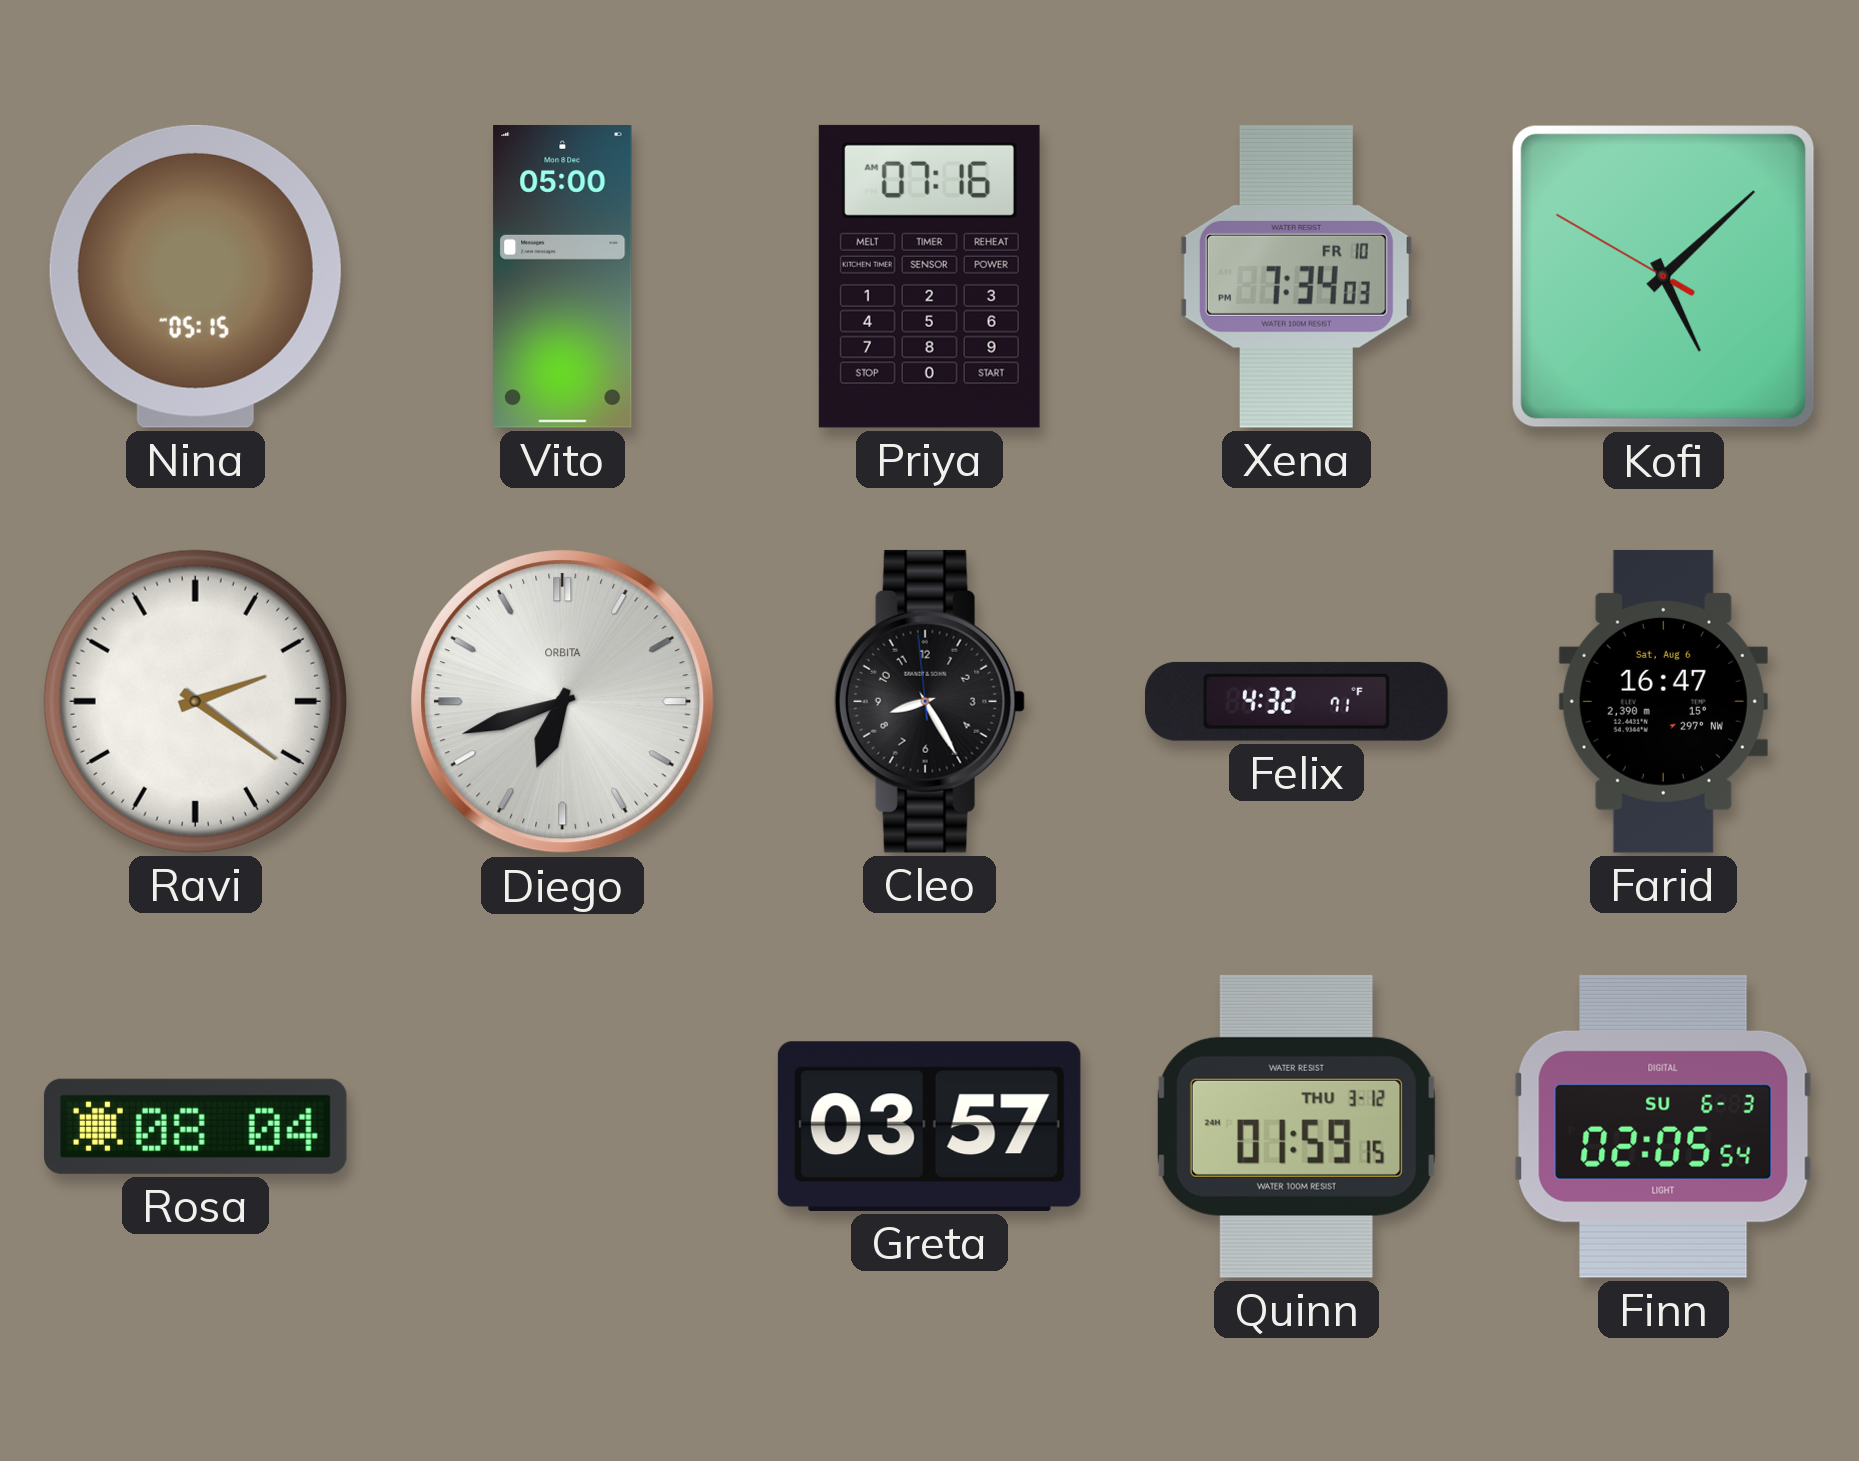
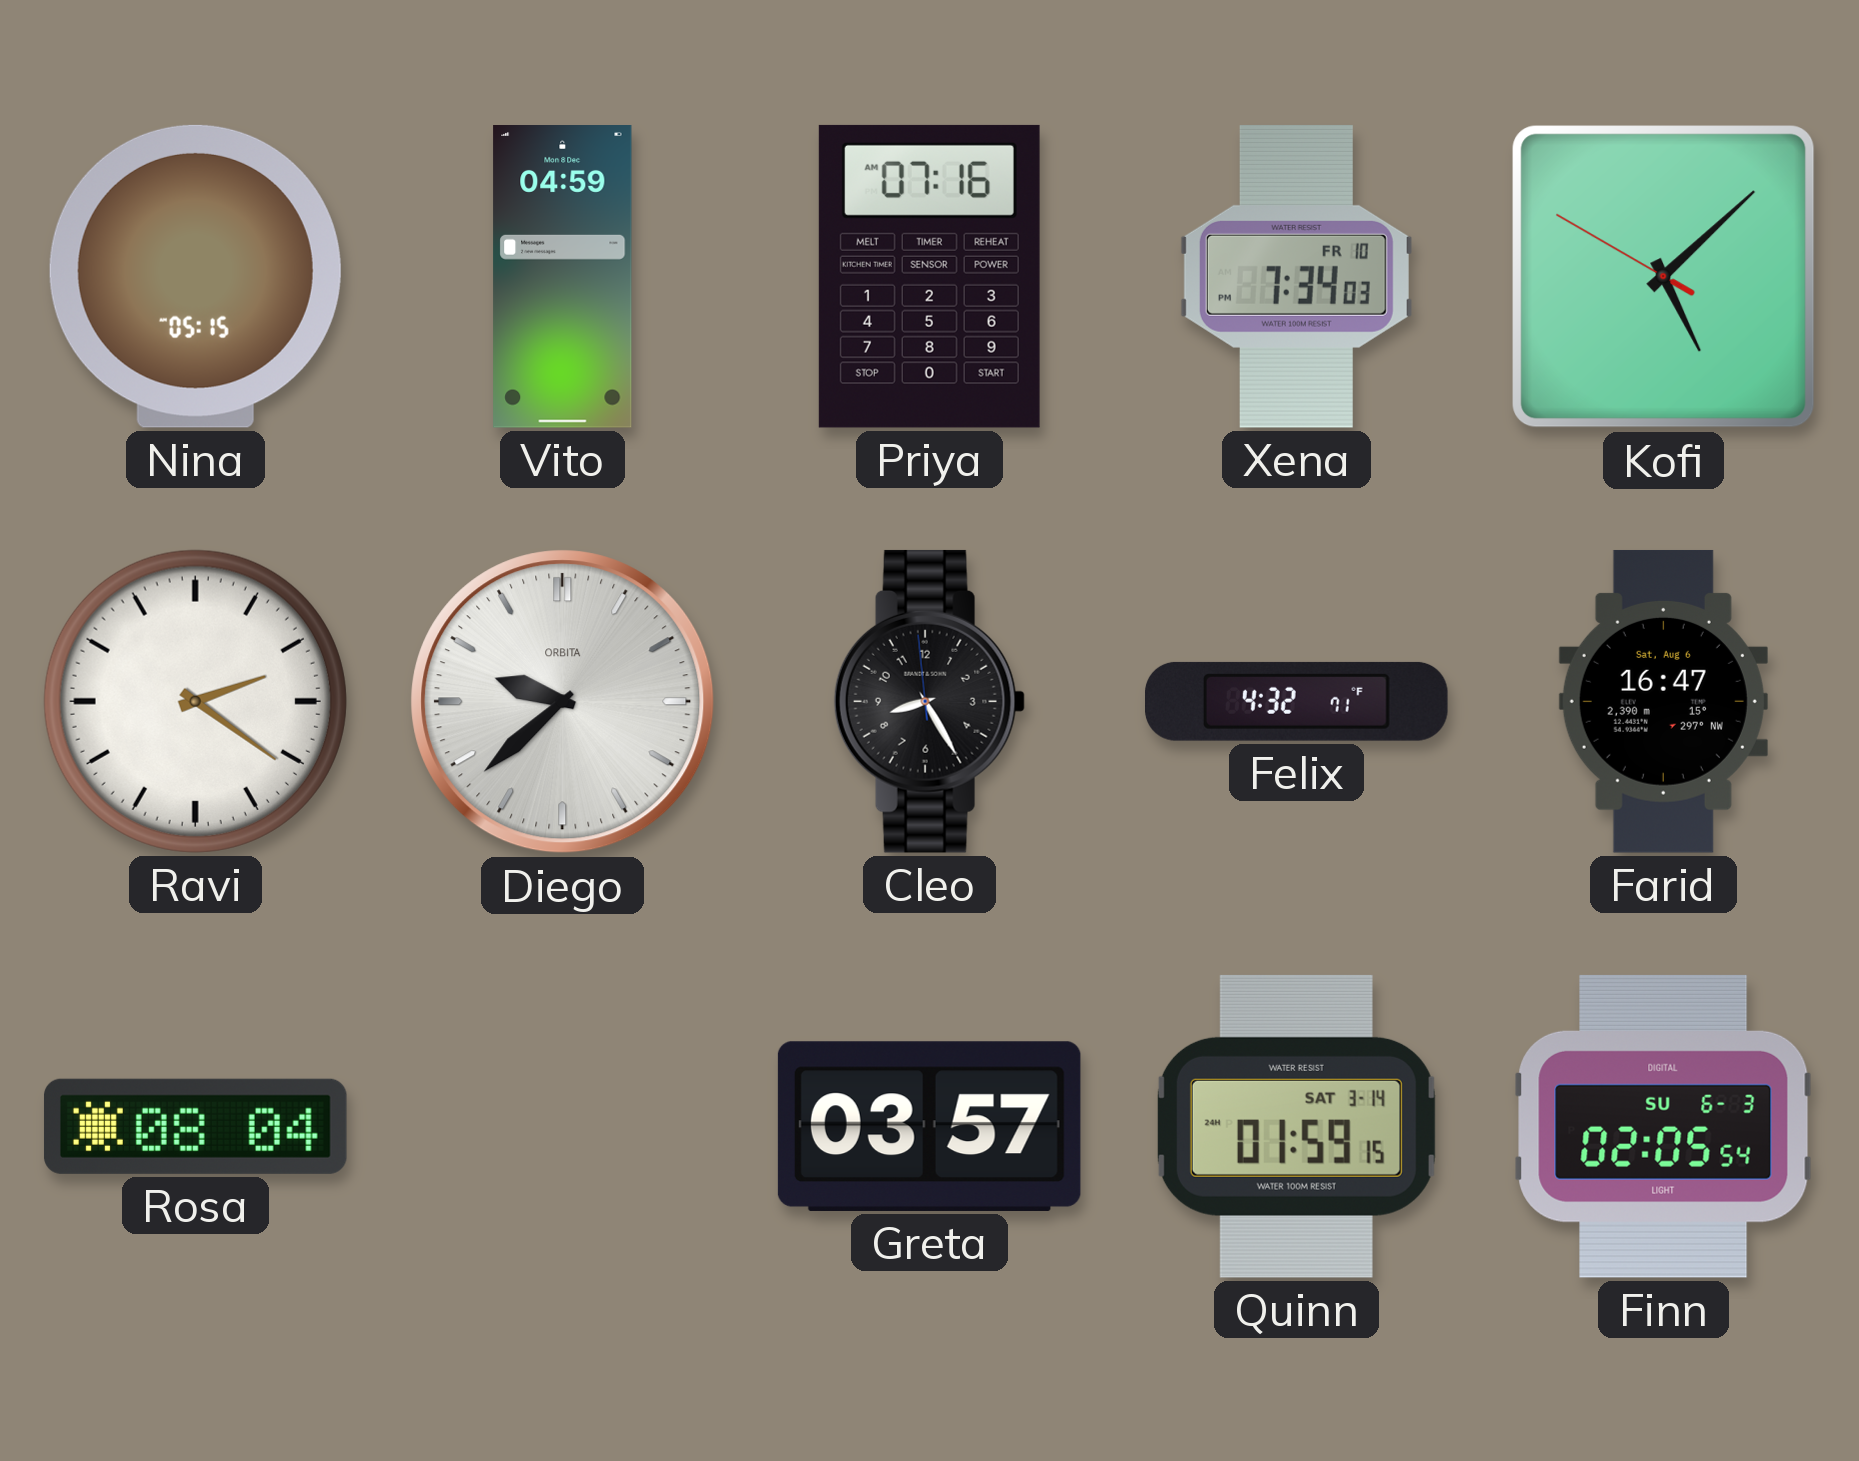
Vito: 05:00 -> 04:59
Diego: 6:42 -> 9:38
Quinn date: THU 3-12 -> SAT 3-14
